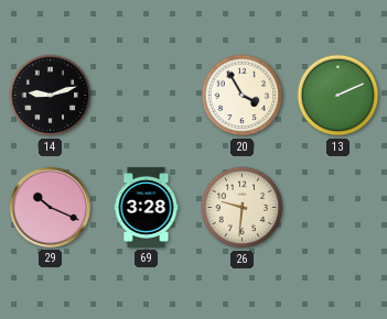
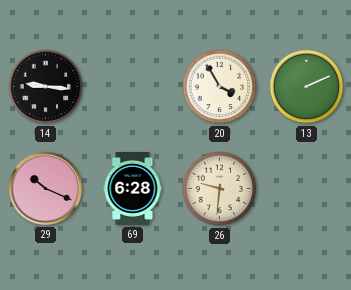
14: 9:12 -> 9:16
69: 3:28 -> 6:28
